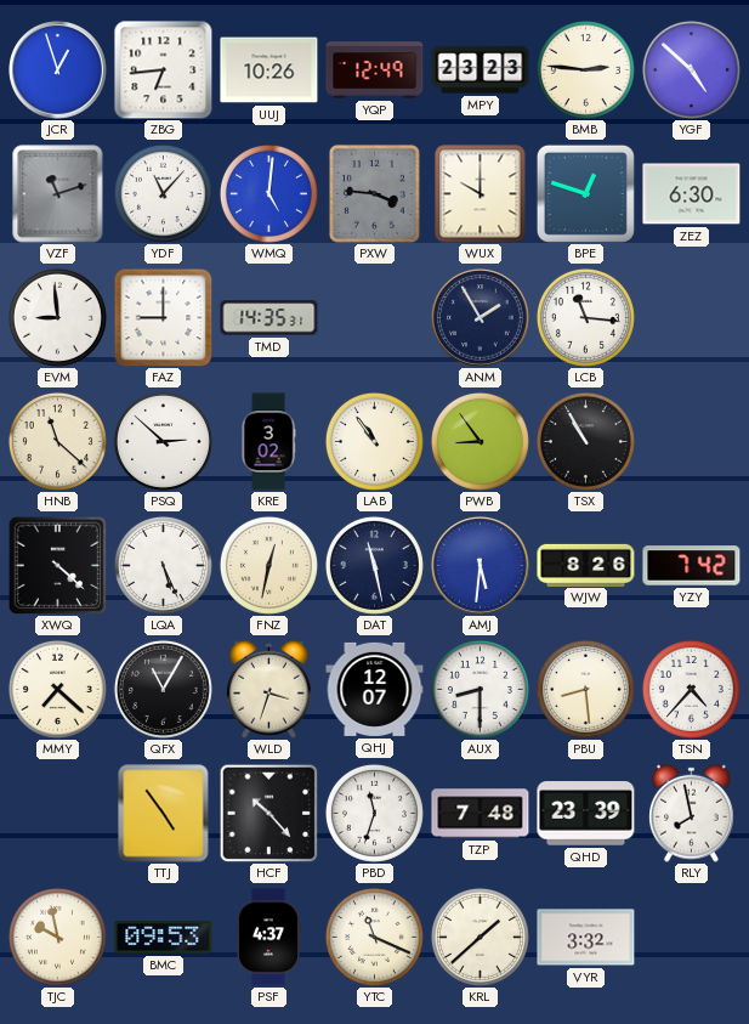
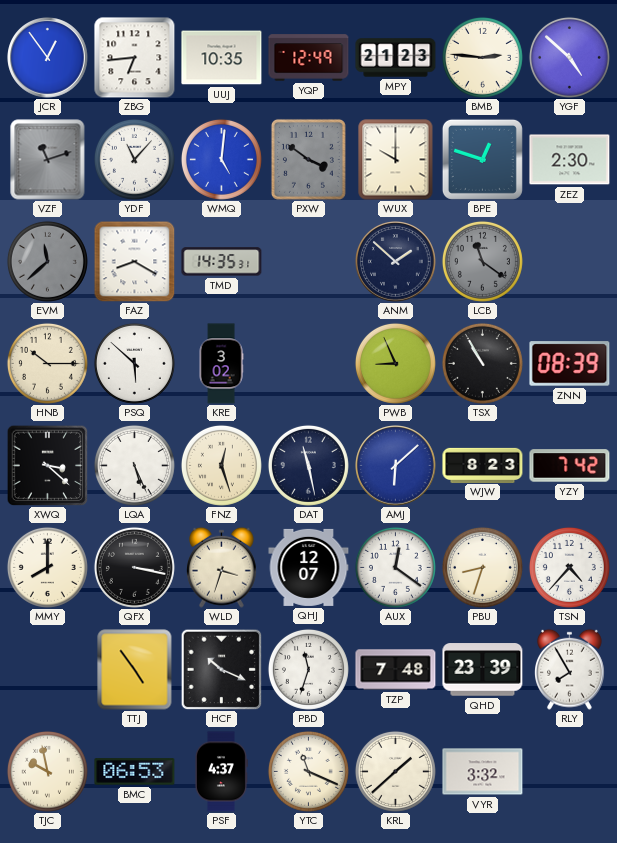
JCR: 12:57 -> 12:54
UUJ: 10:26 -> 10:35
MPY: 23:23 -> 21:23
PXW: 3:46 -> 3:51
ZEZ: 6:30 -> 2:30
EVM: 8:59 -> 11:38
EVM dial: white -> grey
FAZ: 9:00 -> 8:20
ANM: 1:55 -> 1:52
LCB: 11:16 -> 11:21
LCB dial: white -> grey
HNB: 11:22 -> 10:15
PSQ: 2:52 -> 5:52
LAB: 10:54 -> none
PWB: 8:54 -> 8:56
ZNN: none -> 08:39
XWQ: 4:22 -> 3:22
FNZ: 12:32 -> 12:27
AMJ: 5:31 -> 6:08
WJW: 8:26 -> 8:23
MMY: 7:22 -> 8:00
QFX: 11:05 -> 3:17
AUX: 8:30 -> 12:21
PBU: 8:29 -> 8:33
HCF: 10:23 -> 10:19
RLY: 7:58 -> 7:55
BMC: 09:53 -> 06:53
